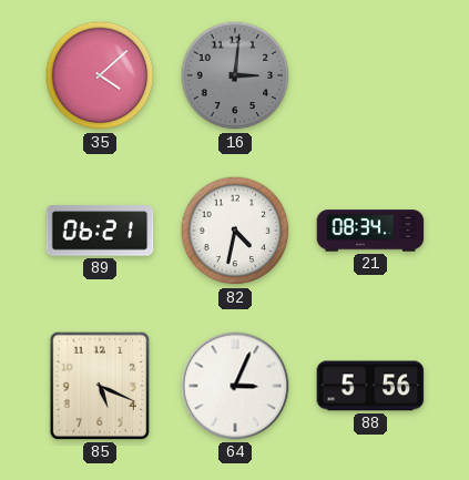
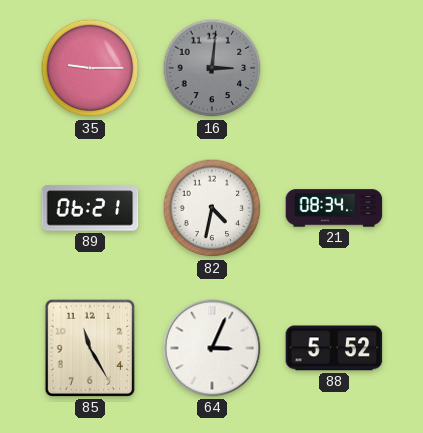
35: 4:08 -> 9:15
85: 5:19 -> 11:25
88: 5:56 -> 5:52
